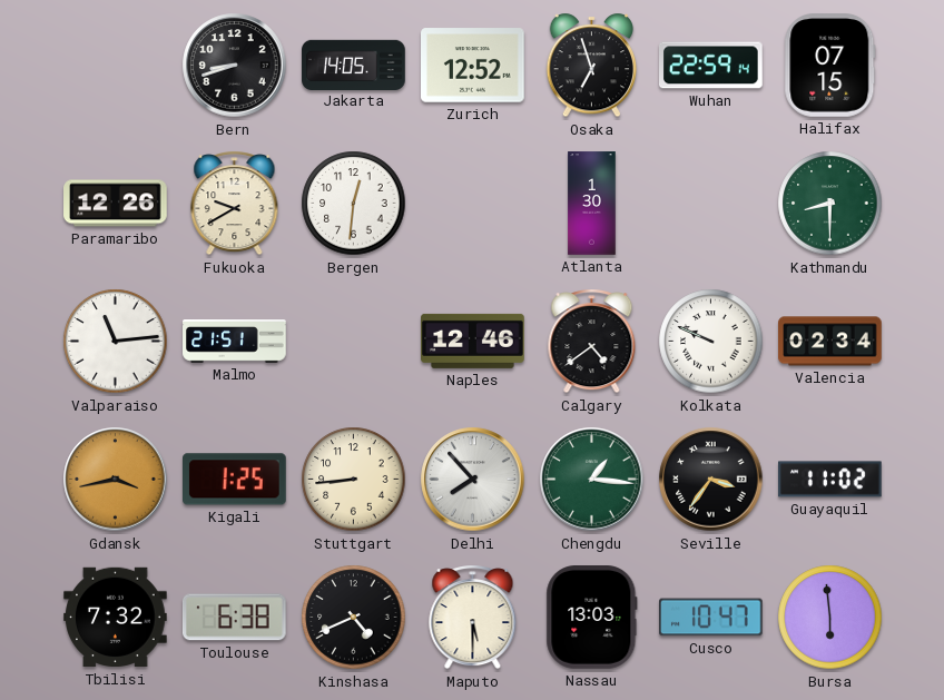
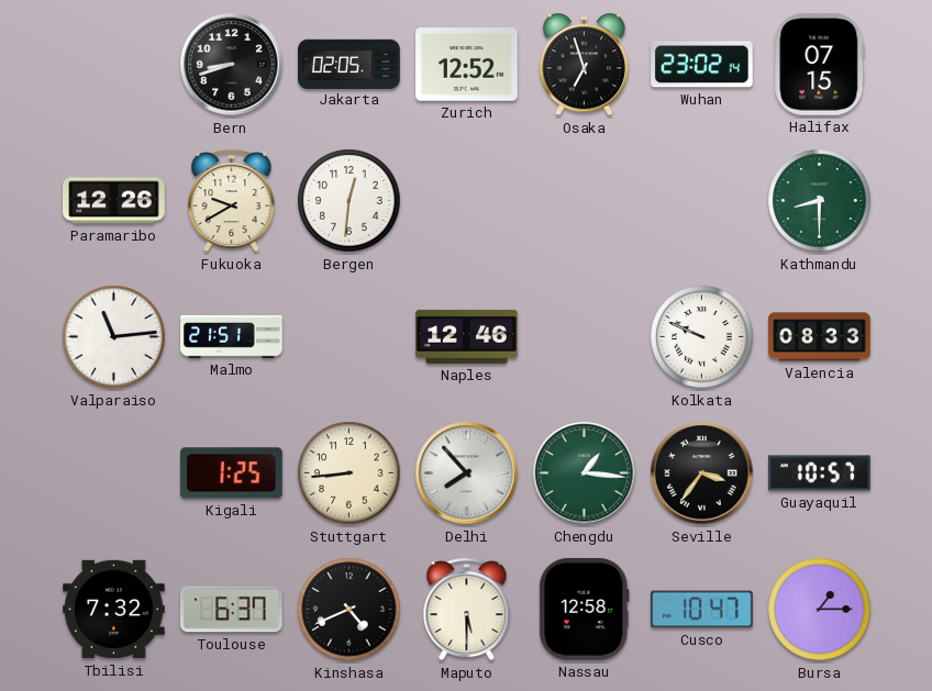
Jakarta: 14:05 -> 02:05
Wuhan: 22:59 -> 23:02
Atlanta: 1:30 -> none
Calgary: 4:39 -> none
Valencia: 02:34 -> 08:33
Gdansk: 3:43 -> none
Guayaquil: 11:02 -> 10:57
Toulouse: 6:38 -> 6:37
Nassau: 13:03 -> 12:58
Bursa: 5:59 -> 1:15
